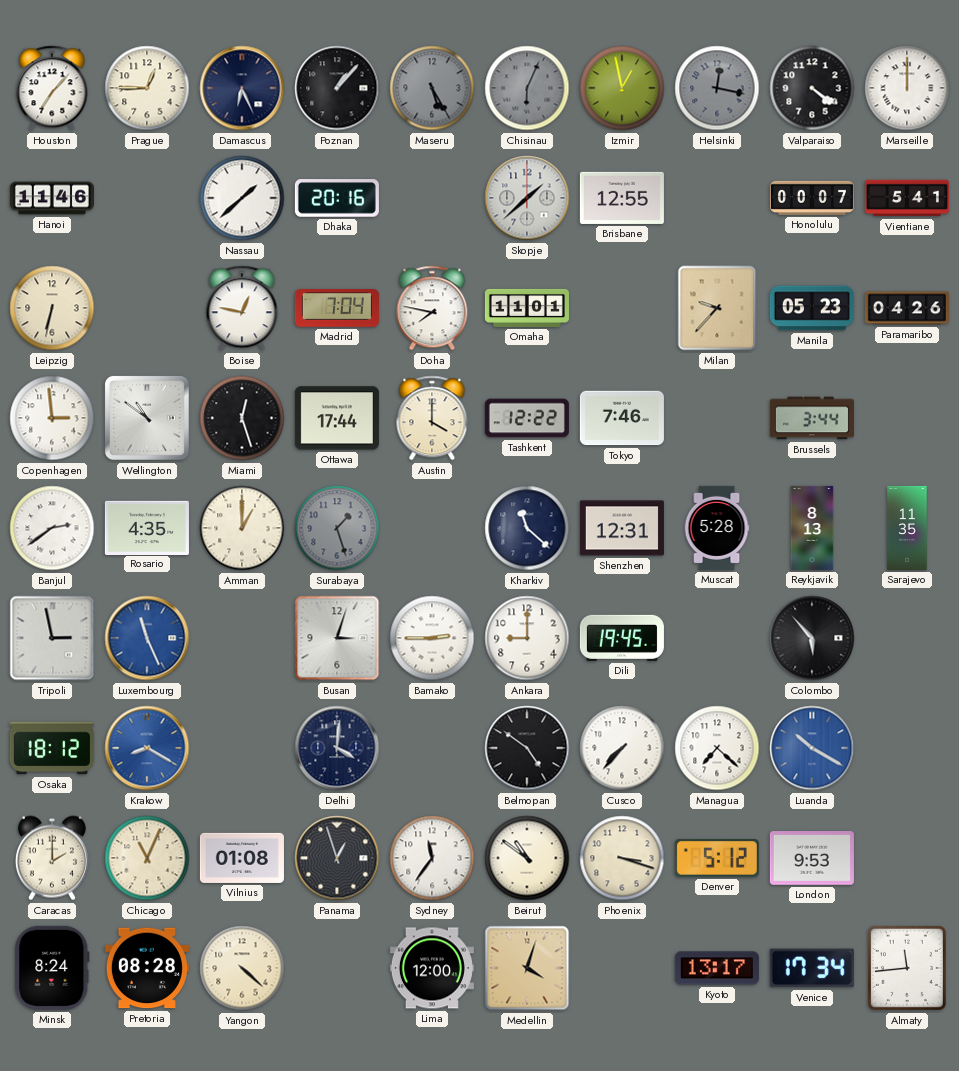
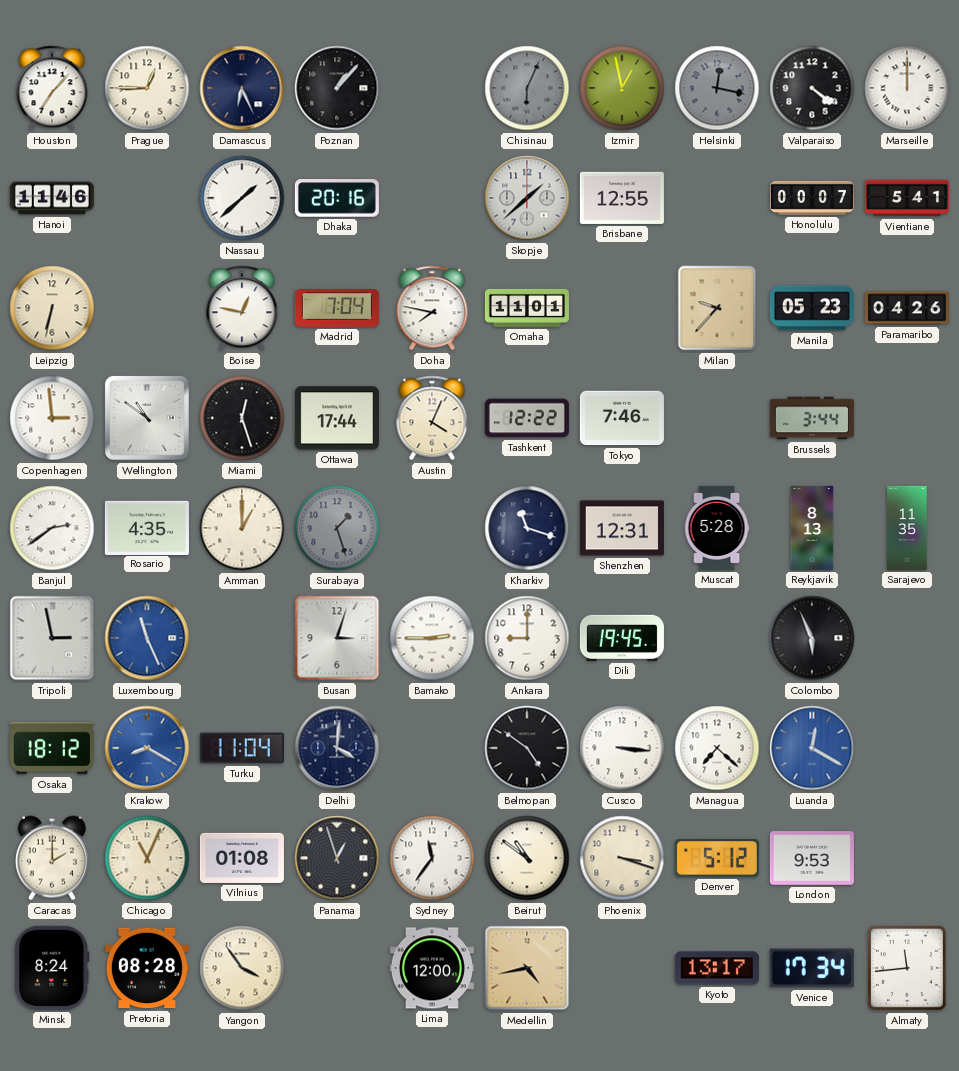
Maseru: 5:25 -> none
Austin: 4:00 -> 4:04
Kharkiv: 11:22 -> 11:18
Colombo: 5:53 -> 5:56
Turku: none -> 11:04
Cusco: 7:37 -> 3:16
Luanda: 10:20 -> 12:20
Yangon: 4:22 -> 3:54
Medellin: 4:03 -> 4:43
